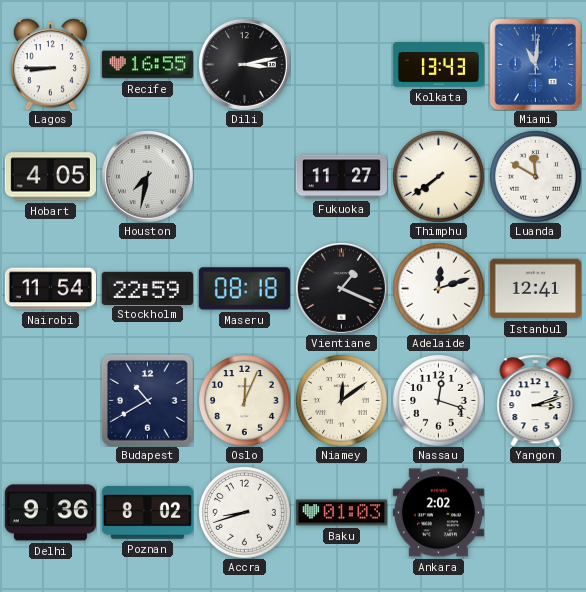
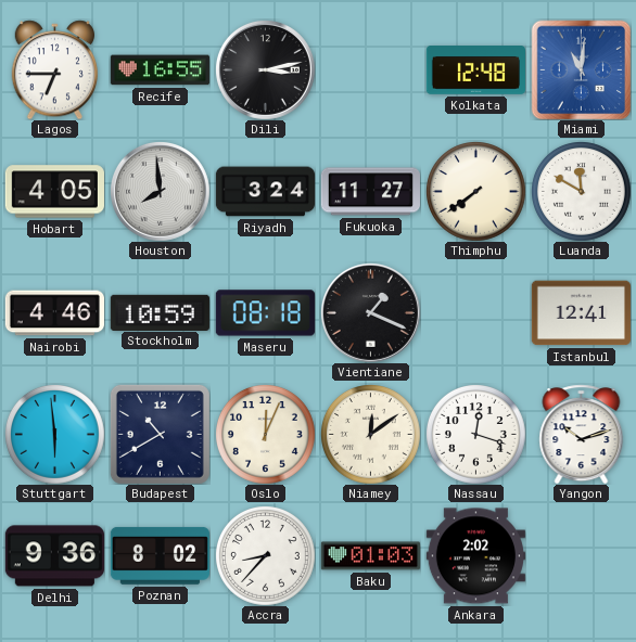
Lagos: 8:45 -> 6:45
Kolkata: 13:43 -> 12:48
Houston: 7:32 -> 7:59
Riyadh: none -> 3:24
Nairobi: 11:54 -> 4:46
Stockholm: 22:59 -> 10:59
Adelaide: 12:12 -> none
Stuttgart: none -> 5:59
Yangon: 3:12 -> 10:12
Accra: 8:42 -> 8:37
